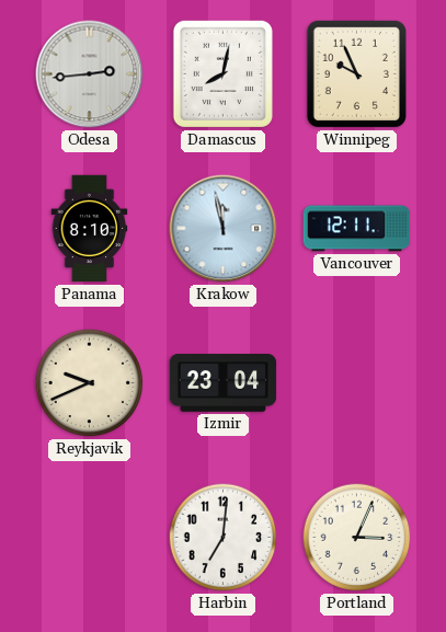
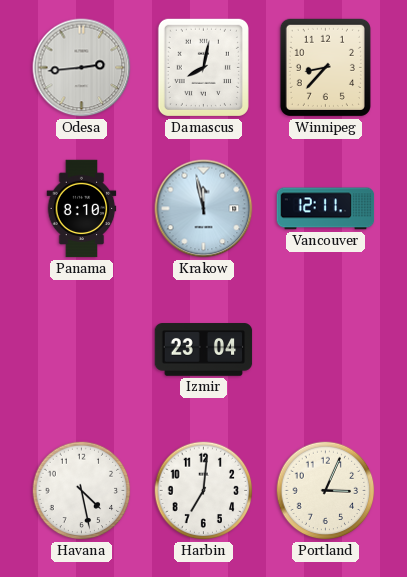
Winnipeg: 9:56 -> 8:37
Reykjavik: 9:41 -> none
Havana: none -> 4:28
